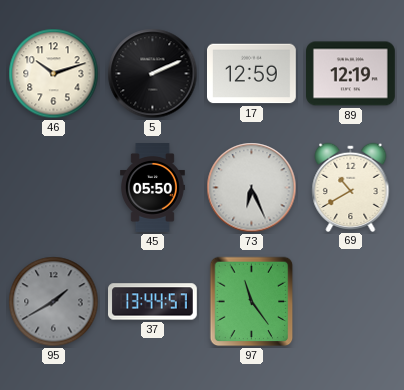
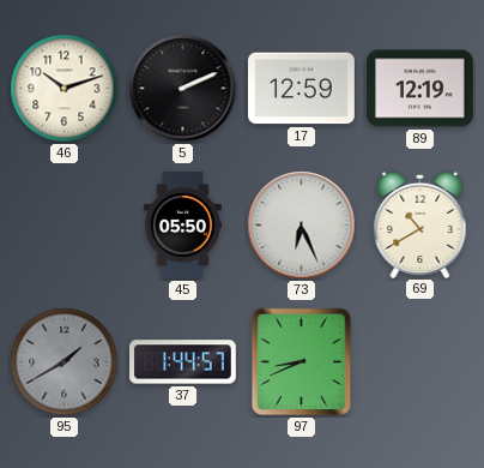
37: 13:44 -> 1:44
97: 11:24 -> 8:41
